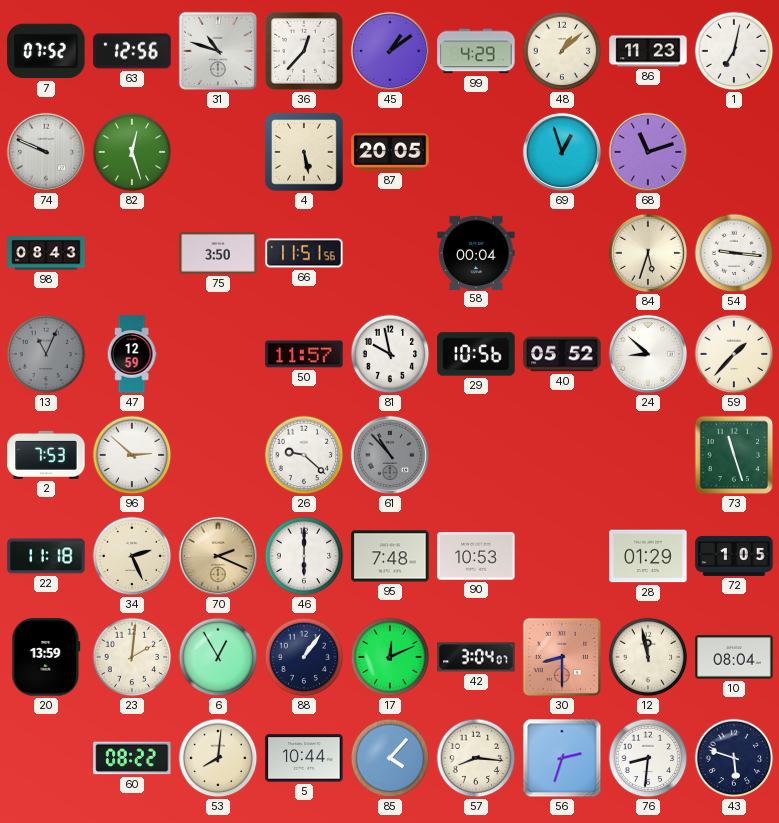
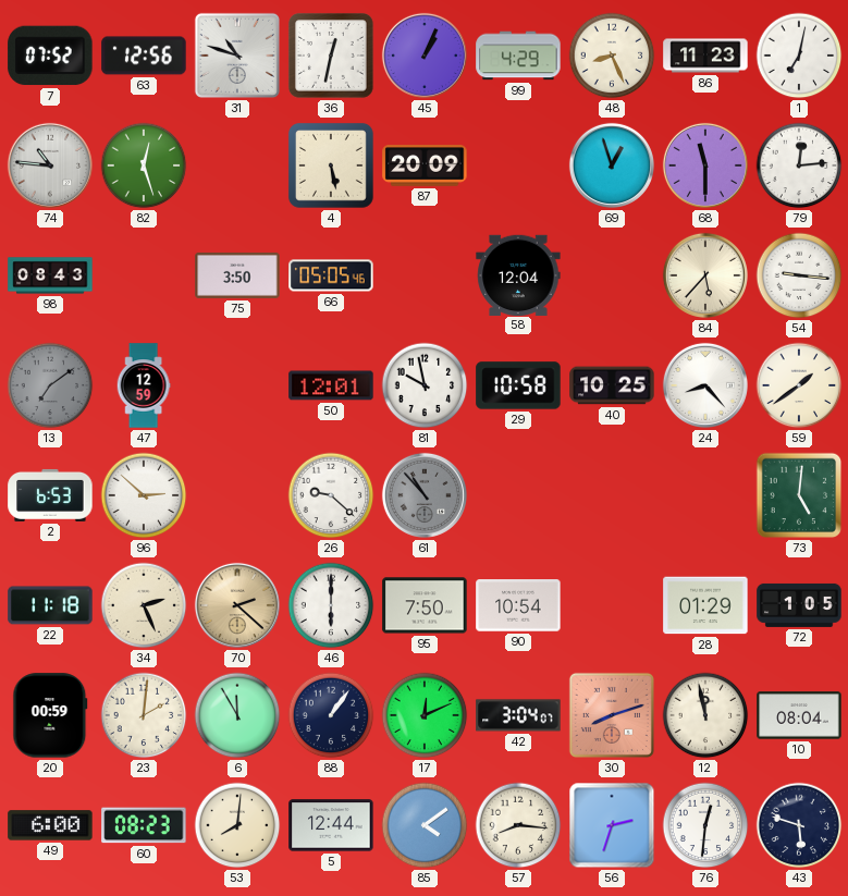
36: 12:37 -> 12:32
45: 1:09 -> 1:04
48: 1:08 -> 8:26
74: 9:49 -> 10:46
87: 20:05 -> 20:09
68: 11:12 -> 11:30
79: none -> 12:14
66: 11:51 -> 05:05
58: 00:04 -> 12:04
84: 5:33 -> 5:37
13: 11:04 -> 7:09
50: 11:57 -> 12:01
29: 10:56 -> 10:58
40: 05:52 -> 10:25
24: 8:52 -> 8:23
59: 1:37 -> 1:39
2: 7:53 -> 6:53
73: 11:27 -> 5:01
70: 2:19 -> 2:22
95: 7:48 -> 7:50
90: 10:53 -> 10:54
20: 13:59 -> 00:59
6: 12:55 -> 11:55
30: 8:30 -> 8:12
49: none -> 6:00
60: 08:22 -> 08:23
5: 10:44 -> 12:44
85: 4:07 -> 4:09
76: 8:31 -> 12:31
